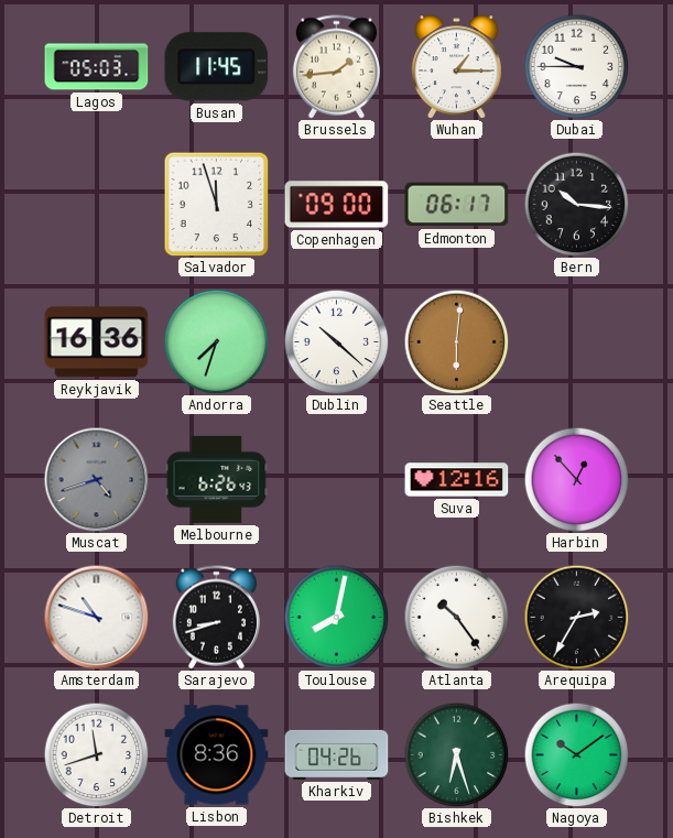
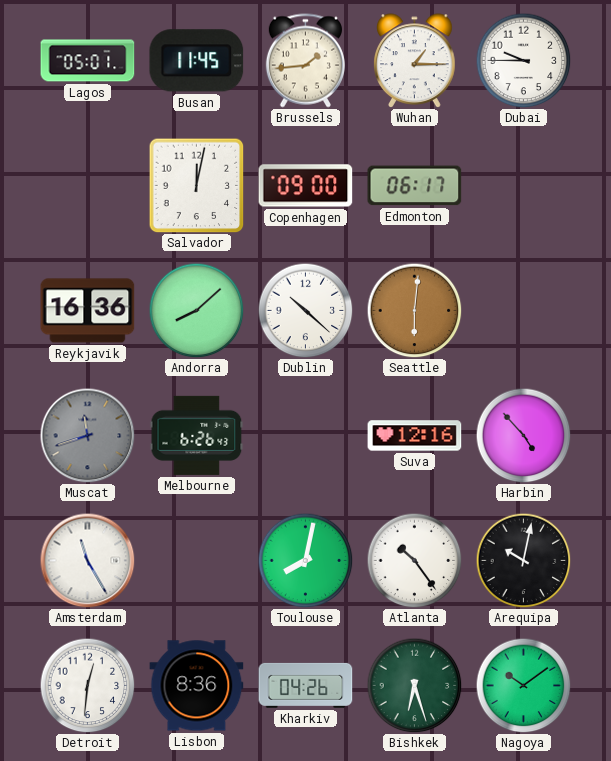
Lagos: 05:03 -> 05:01
Salvador: 11:57 -> 12:02
Bern: 10:16 -> none
Andorra: 7:33 -> 8:08
Muscat: 4:42 -> 11:42
Harbin: 12:53 -> 4:53
Amsterdam: 10:48 -> 11:25
Sarajevo: 8:42 -> none
Arequipa: 2:35 -> 10:02
Detroit: 11:42 -> 12:31
